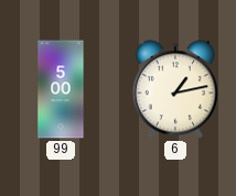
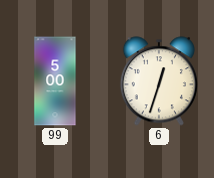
6: 1:13 -> 12:33
